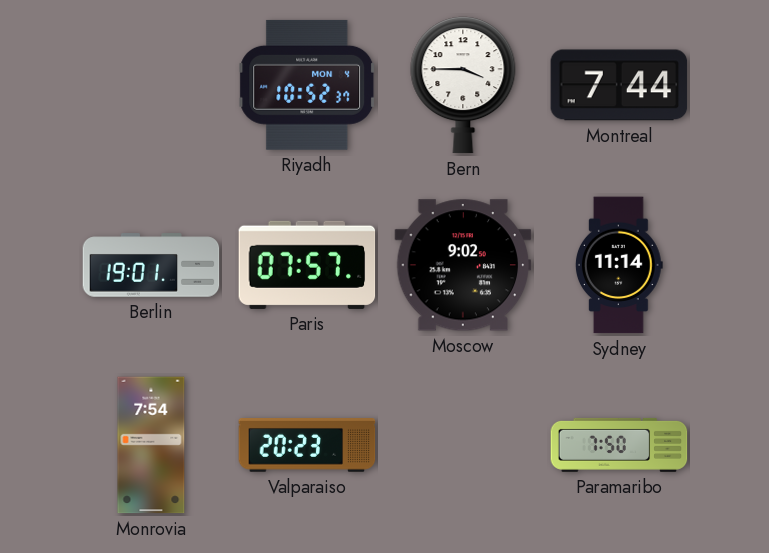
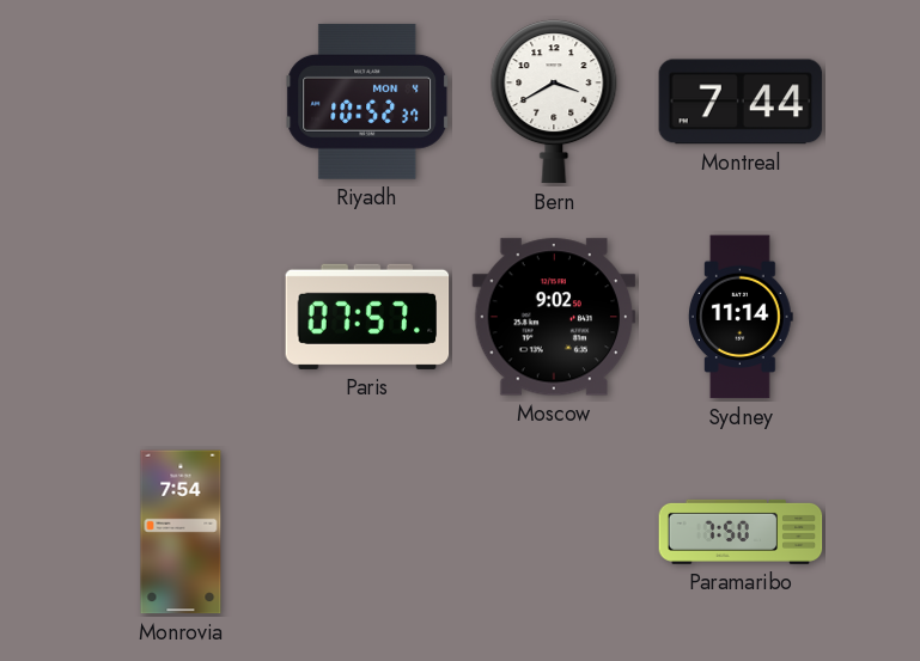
Bern: 3:45 -> 3:40
Berlin: 19:01 -> none
Valparaiso: 20:23 -> none
